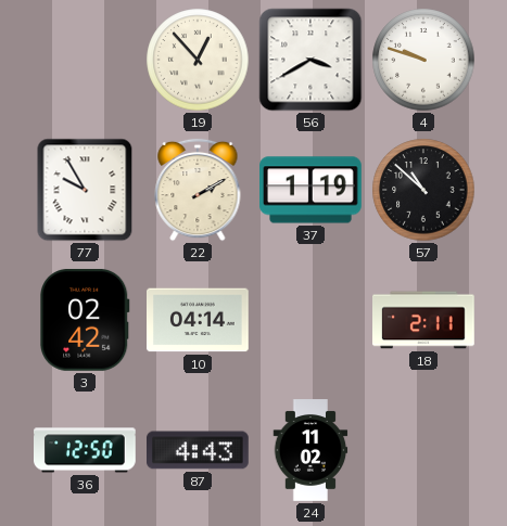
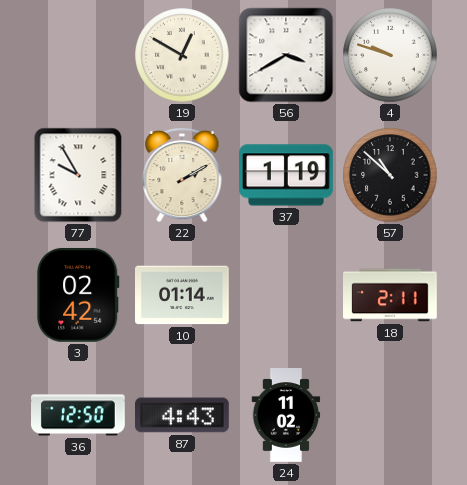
19: 12:53 -> 12:50
10: 04:14 -> 01:14
